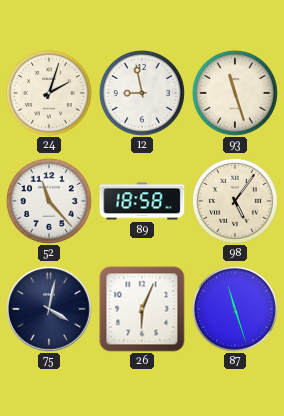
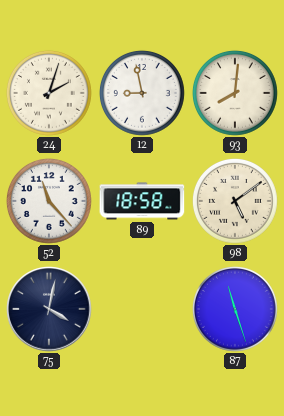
93: 11:27 -> 8:01
98: 5:06 -> 5:09
26: 6:04 -> none
